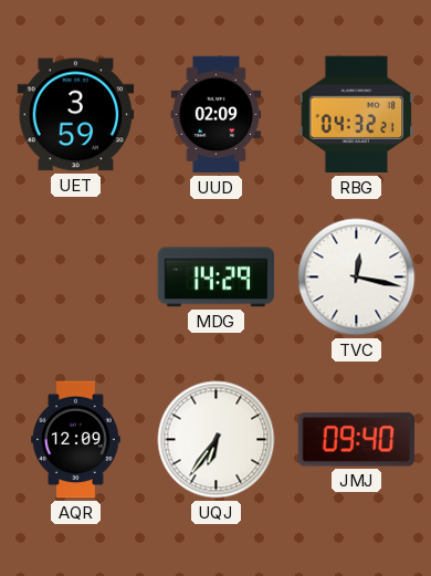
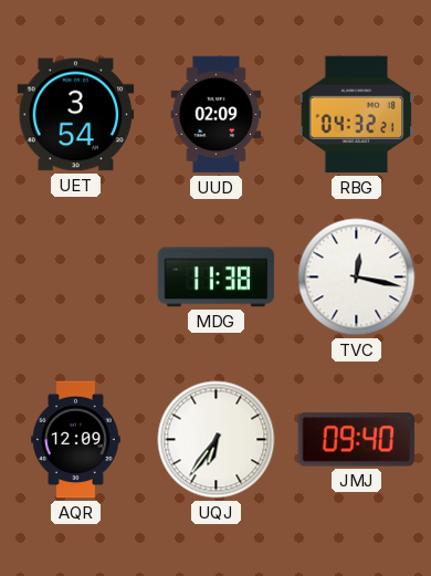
UET: 3:59 -> 3:54
MDG: 14:29 -> 11:38
